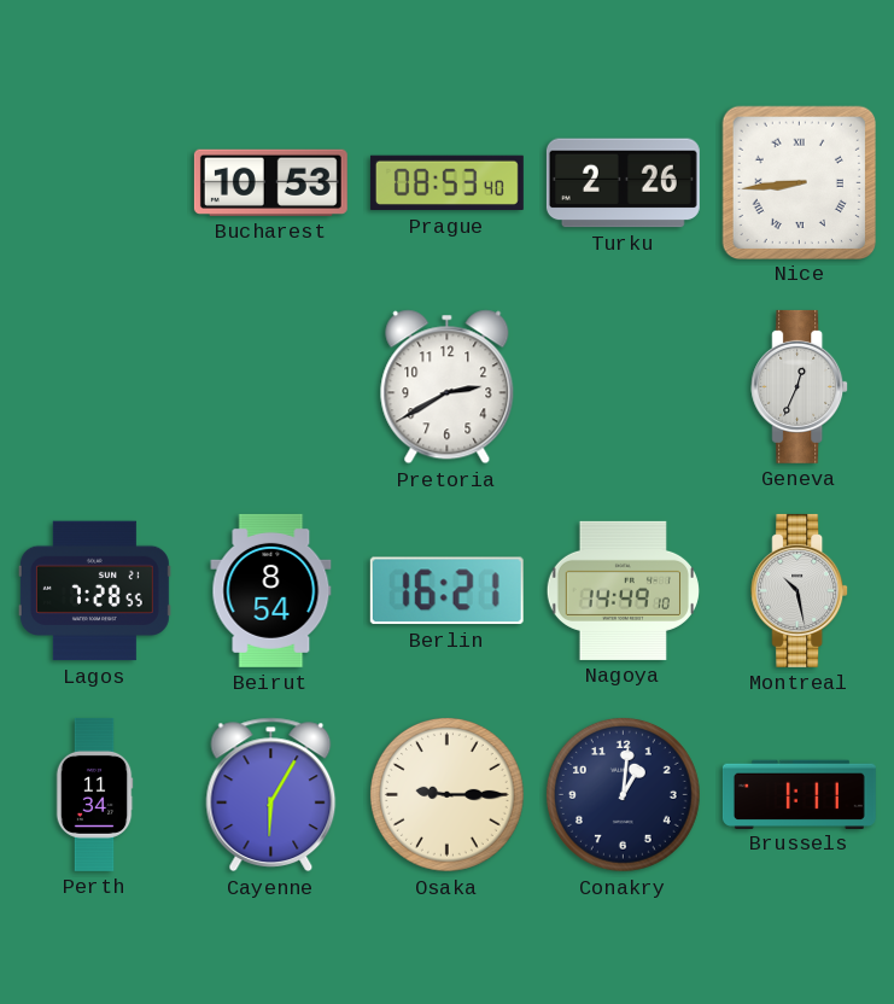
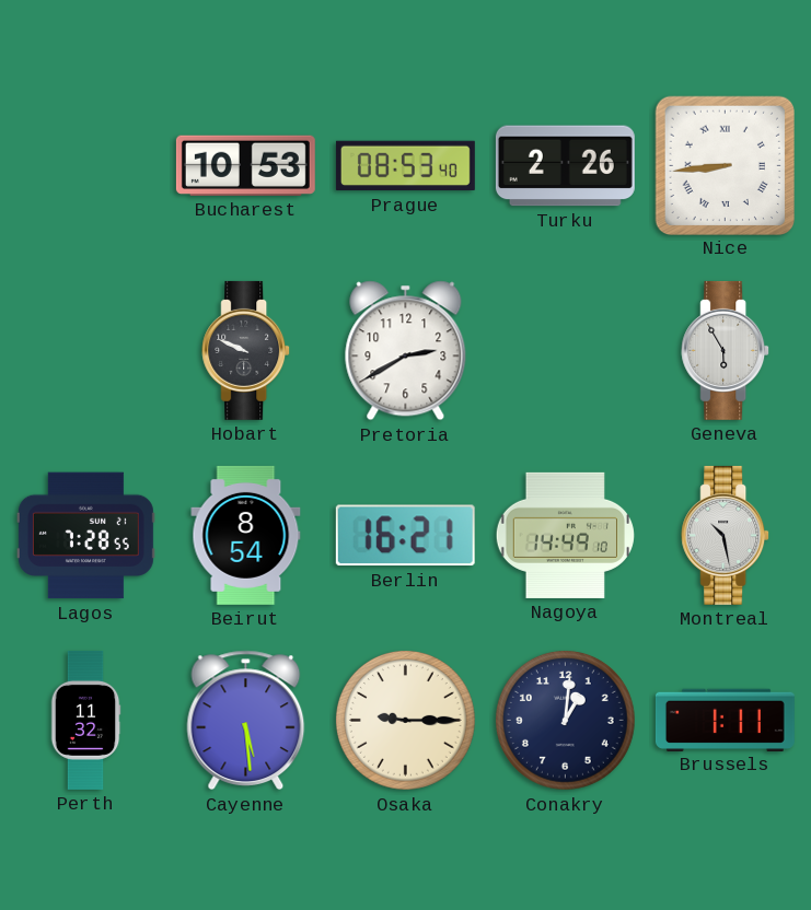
Hobart: none -> 9:49
Geneva: 12:34 -> 5:55
Perth: 11:34 -> 11:32
Cayenne: 6:05 -> 5:29
